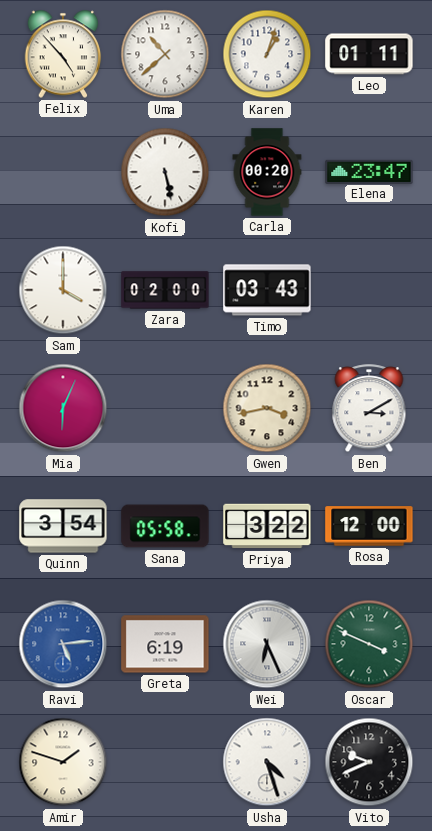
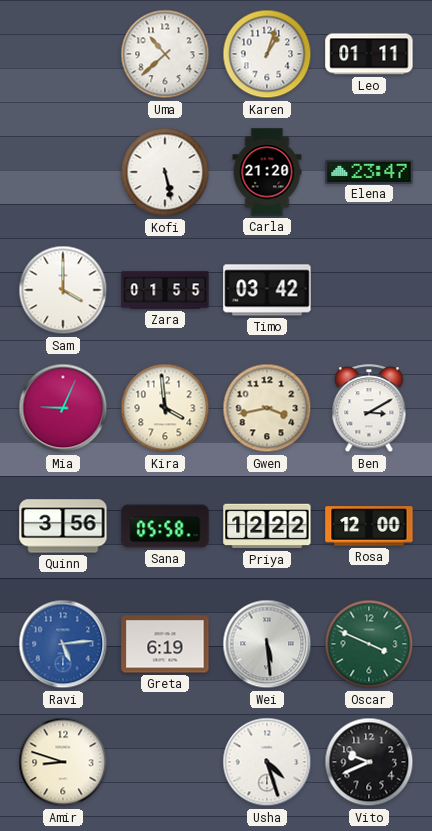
Felix: 4:53 -> none
Carla: 00:20 -> 21:20
Zara: 02:00 -> 01:55
Timo: 03:43 -> 03:42
Mia: 6:04 -> 9:04
Kira: none -> 3:59
Quinn: 3:54 -> 3:56
Priya: 3:22 -> 12:22
Wei: 6:26 -> 5:29
Amir: 1:48 -> 8:48
